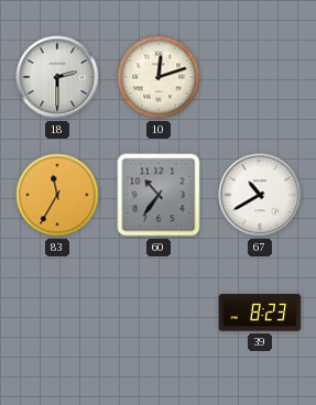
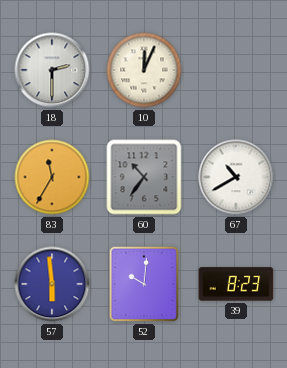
10: 12:12 -> 12:04
57: none -> 5:59
52: none -> 10:01
